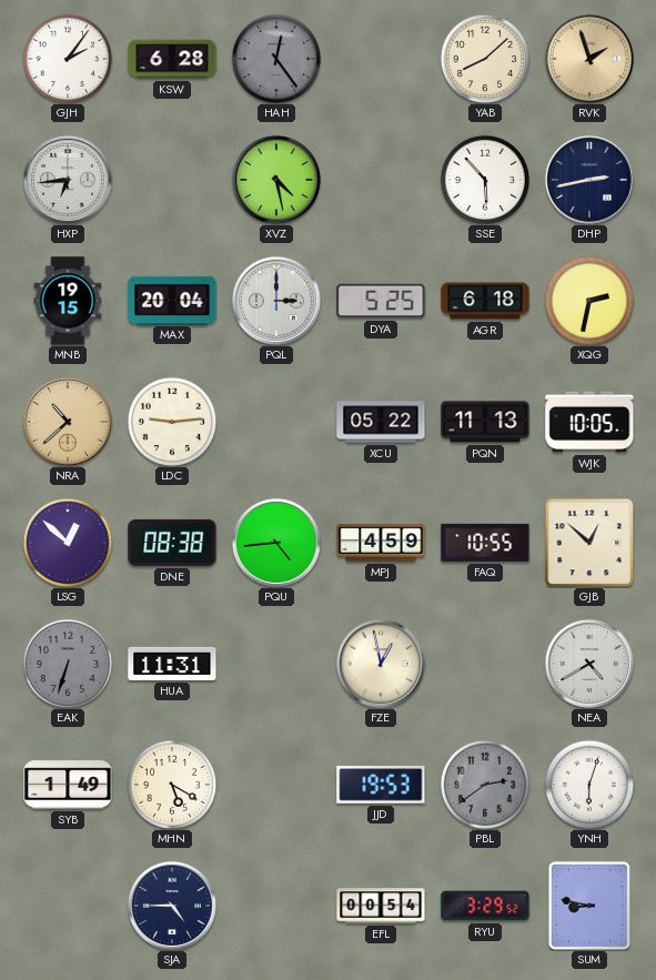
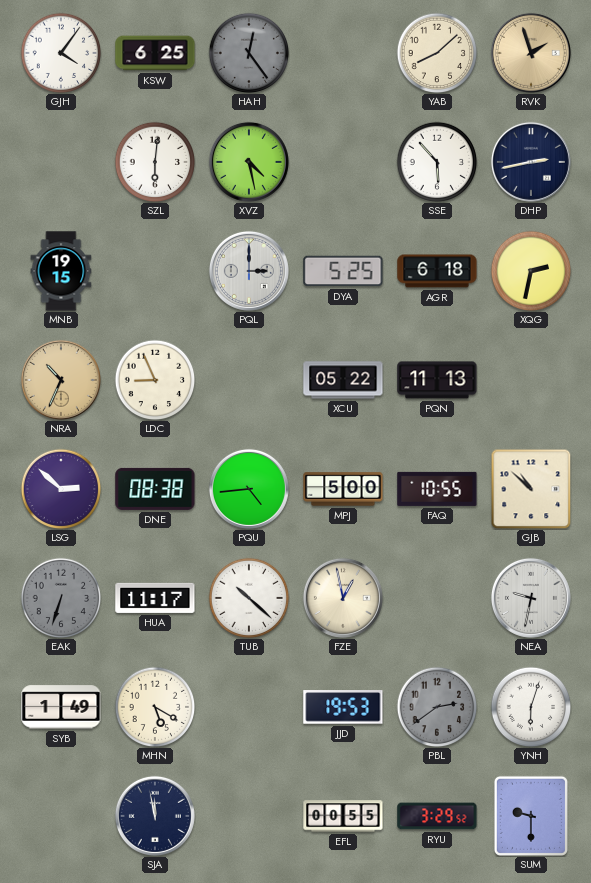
GJH: 2:06 -> 4:06
KSW: 6:28 -> 6:25
HXP: 6:44 -> none
SZL: none -> 6:01
MAX: 20:04 -> none
NRA: 10:38 -> 10:34
LDC: 9:14 -> 8:56
WJK: 10:05 -> none
LSG: 12:52 -> 2:52
MPJ: 4:59 -> 5:00
GJB: 12:52 -> 10:52
HUA: 11:31 -> 11:17
TUB: none -> 10:22
NEA: 4:40 -> 9:32
SJA: 4:45 -> 11:58
EFL: 00:54 -> 00:55
SUM: 8:47 -> 9:30
